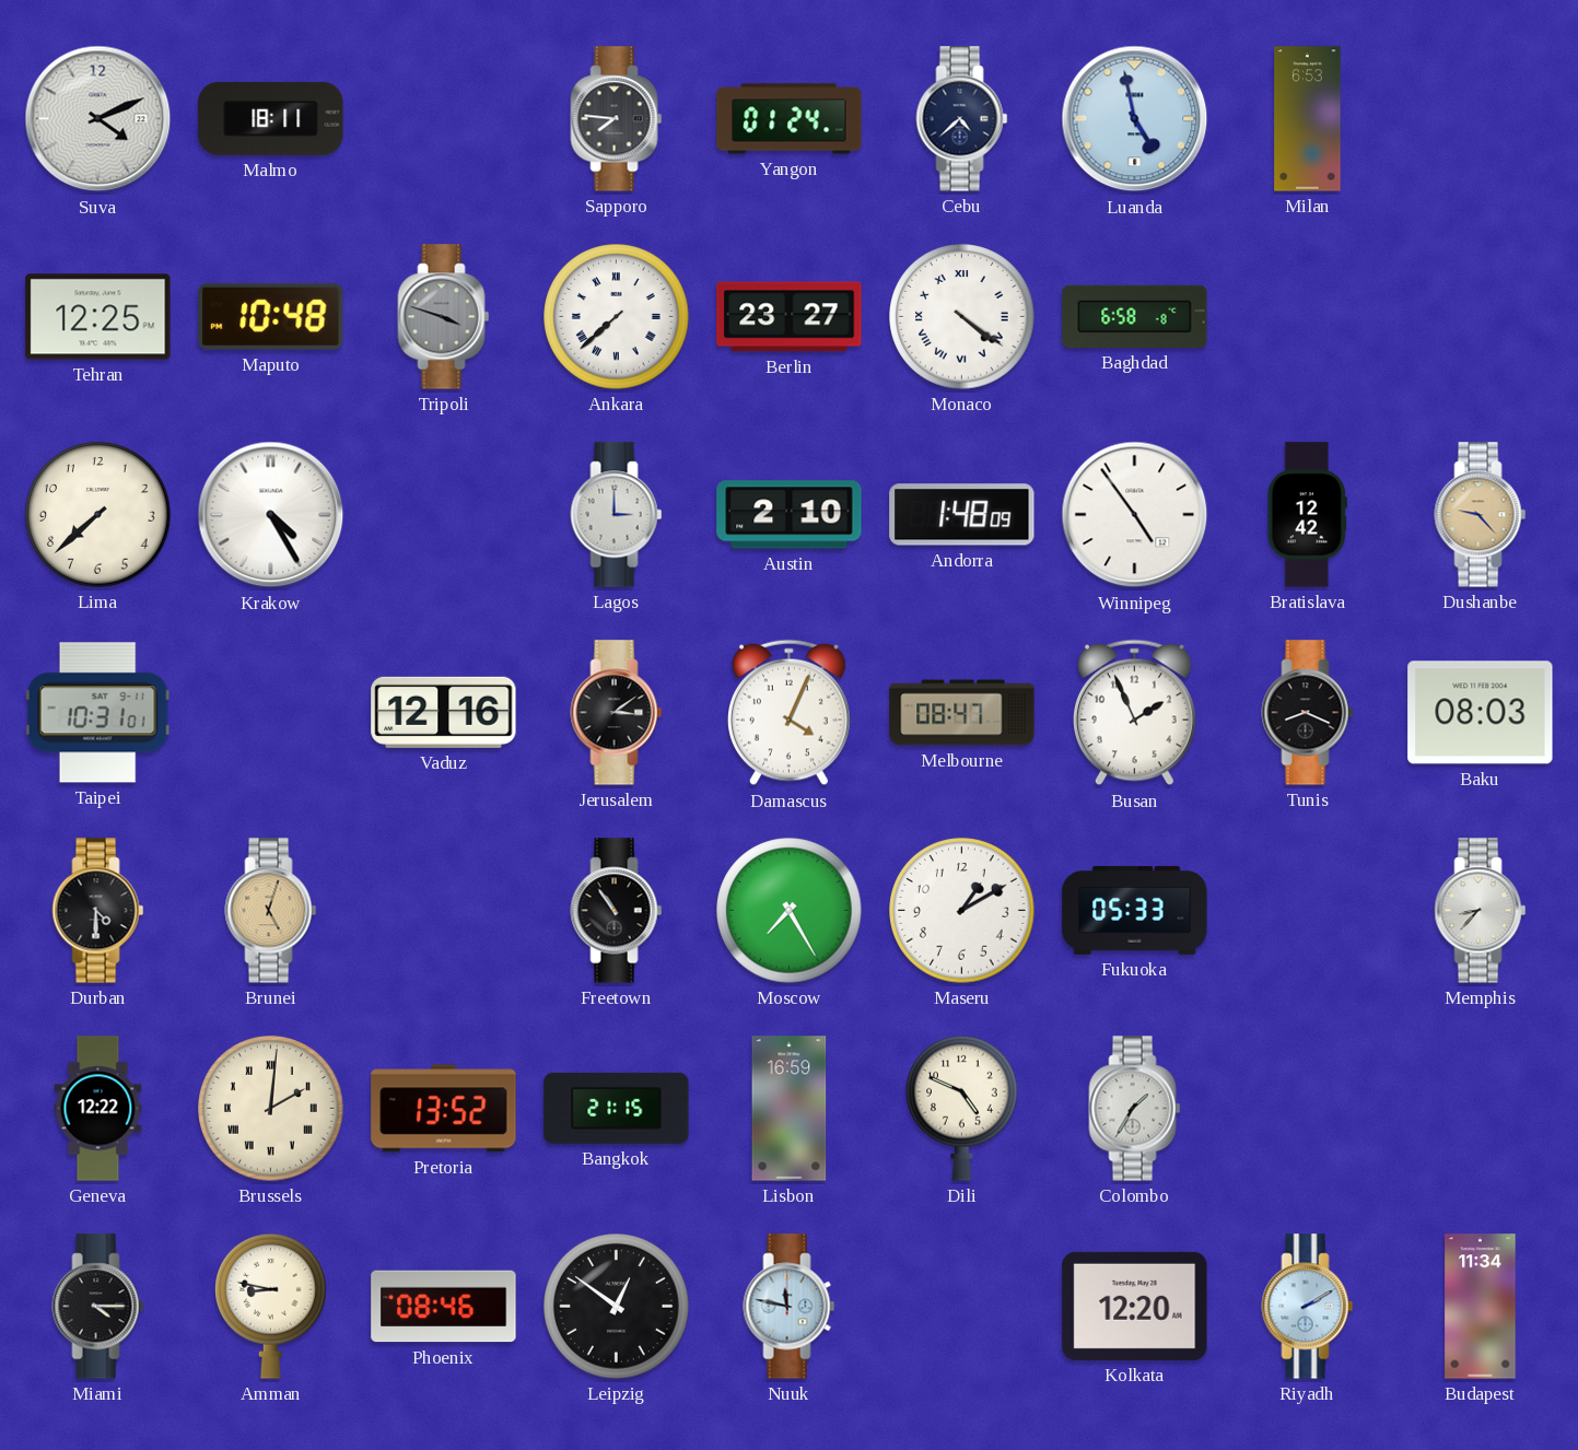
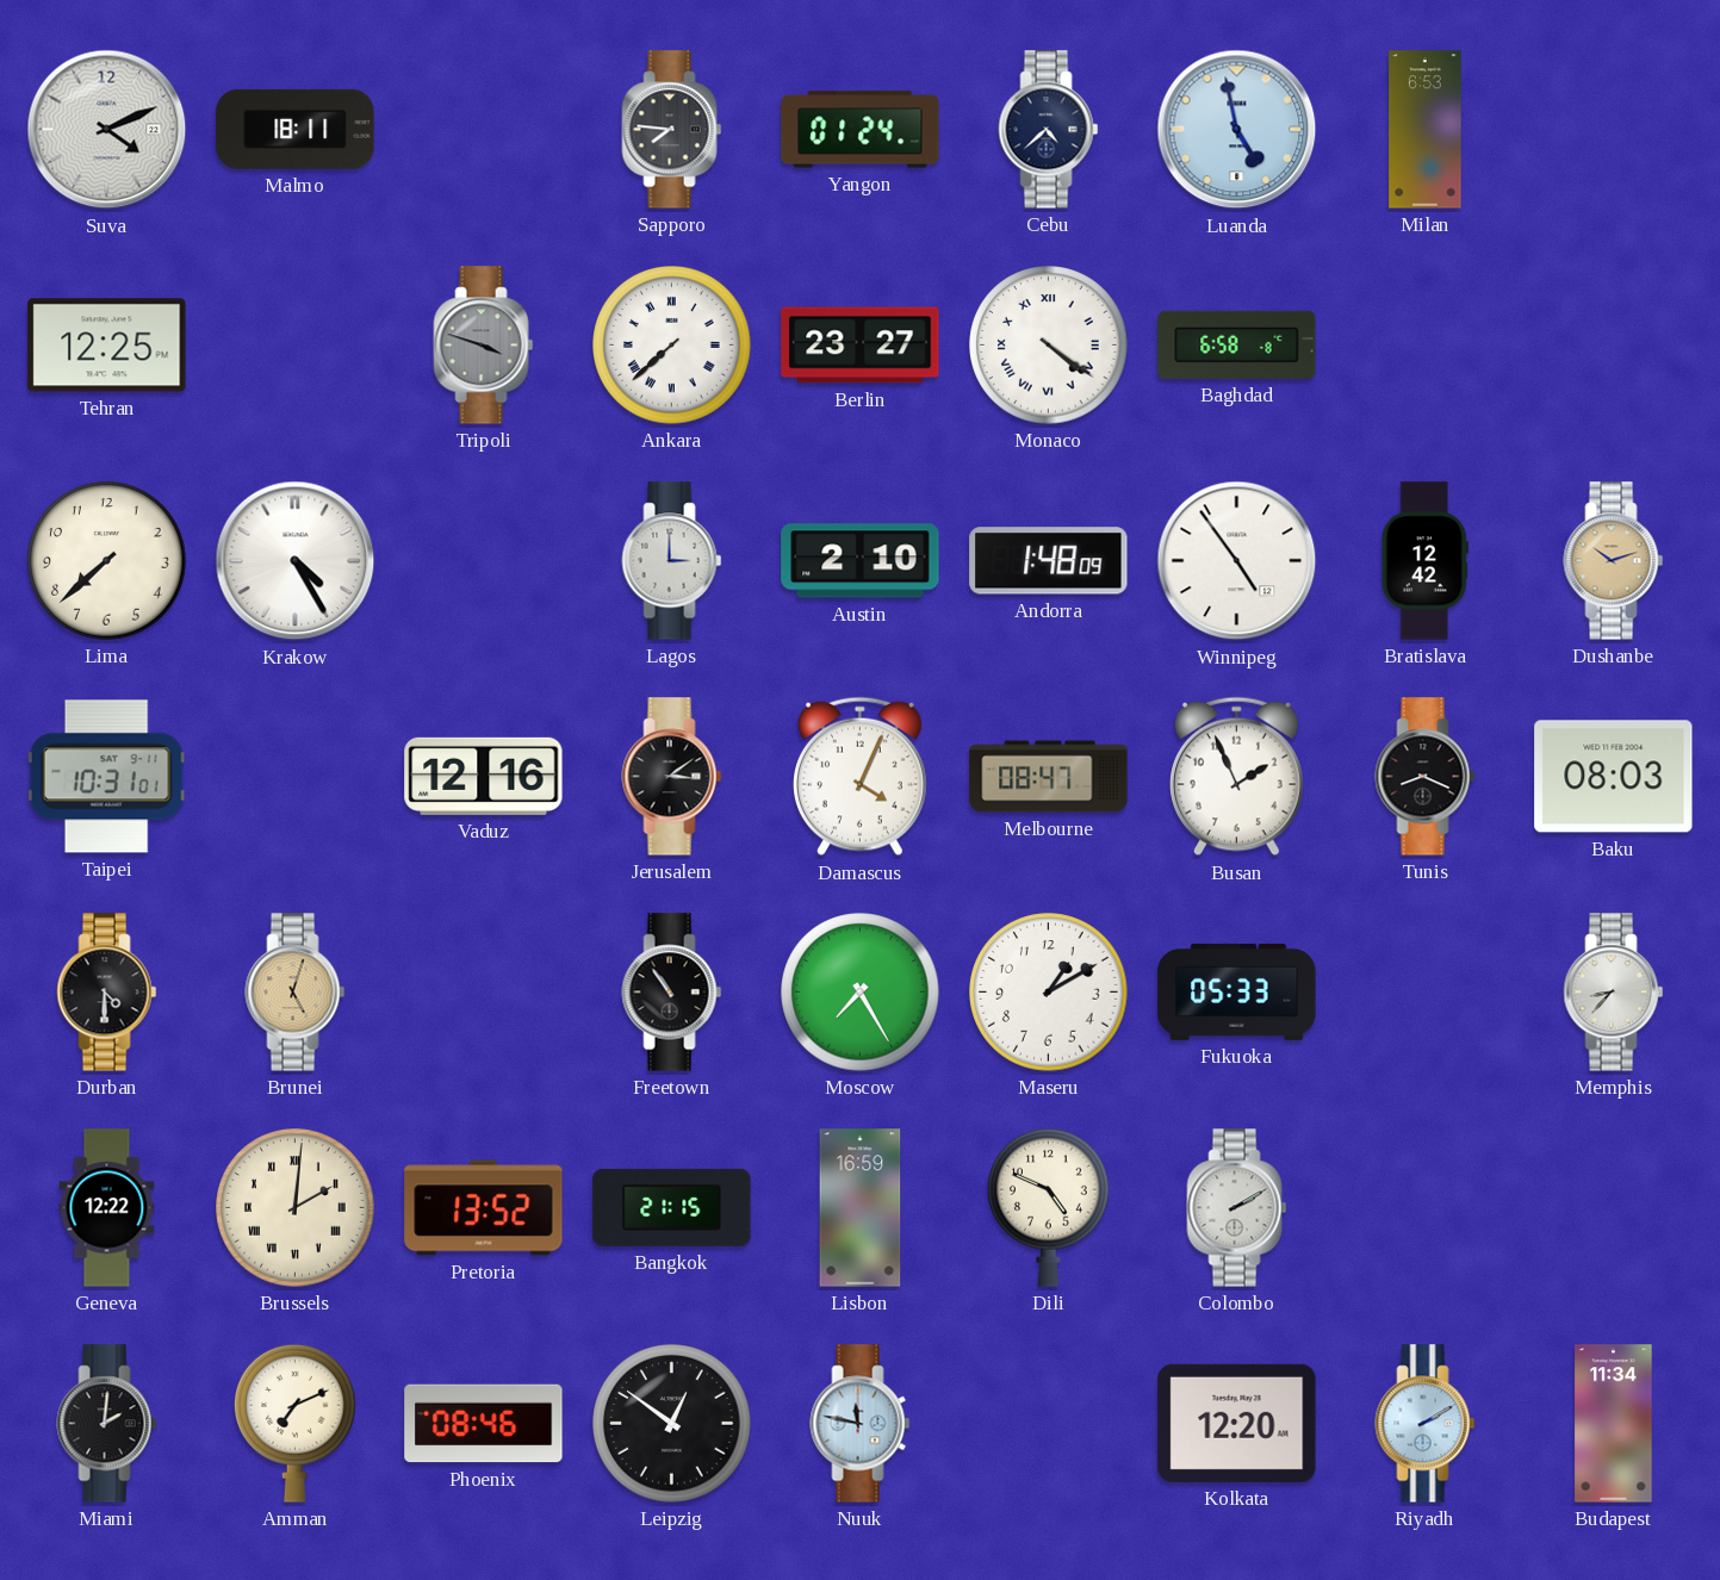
Maputo: 10:48 -> none
Dushanbe: 9:23 -> 10:12
Colombo: 1:35 -> 2:10
Miami: 4:15 -> 2:01
Amman: 8:47 -> 7:11
